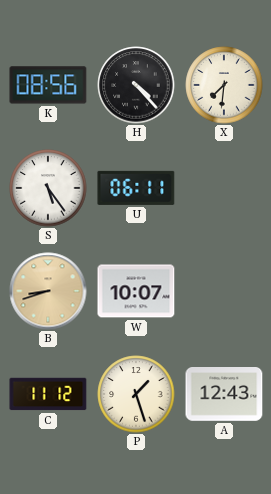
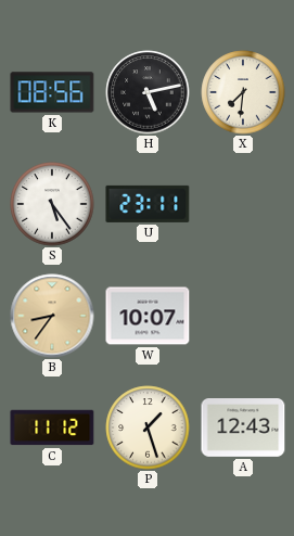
H: 4:23 -> 5:13
U: 06:11 -> 23:11
B: 8:42 -> 8:36
